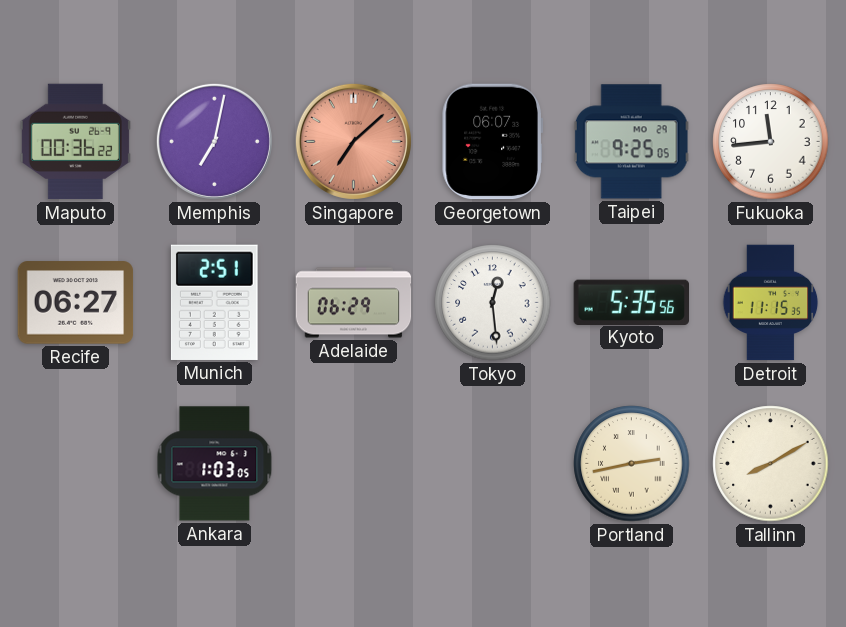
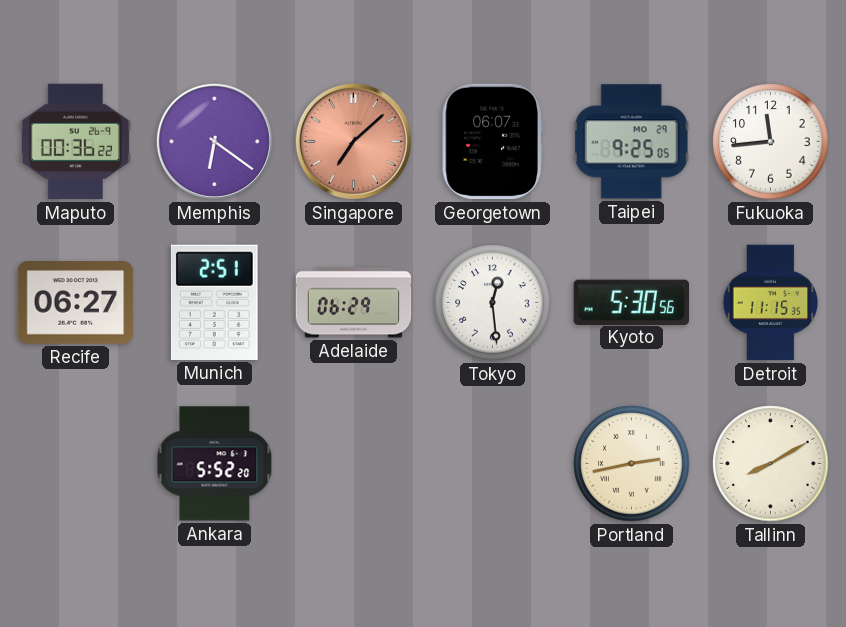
Memphis: 7:02 -> 6:21
Kyoto: 5:35 -> 5:30
Ankara: 1:03 -> 5:52
